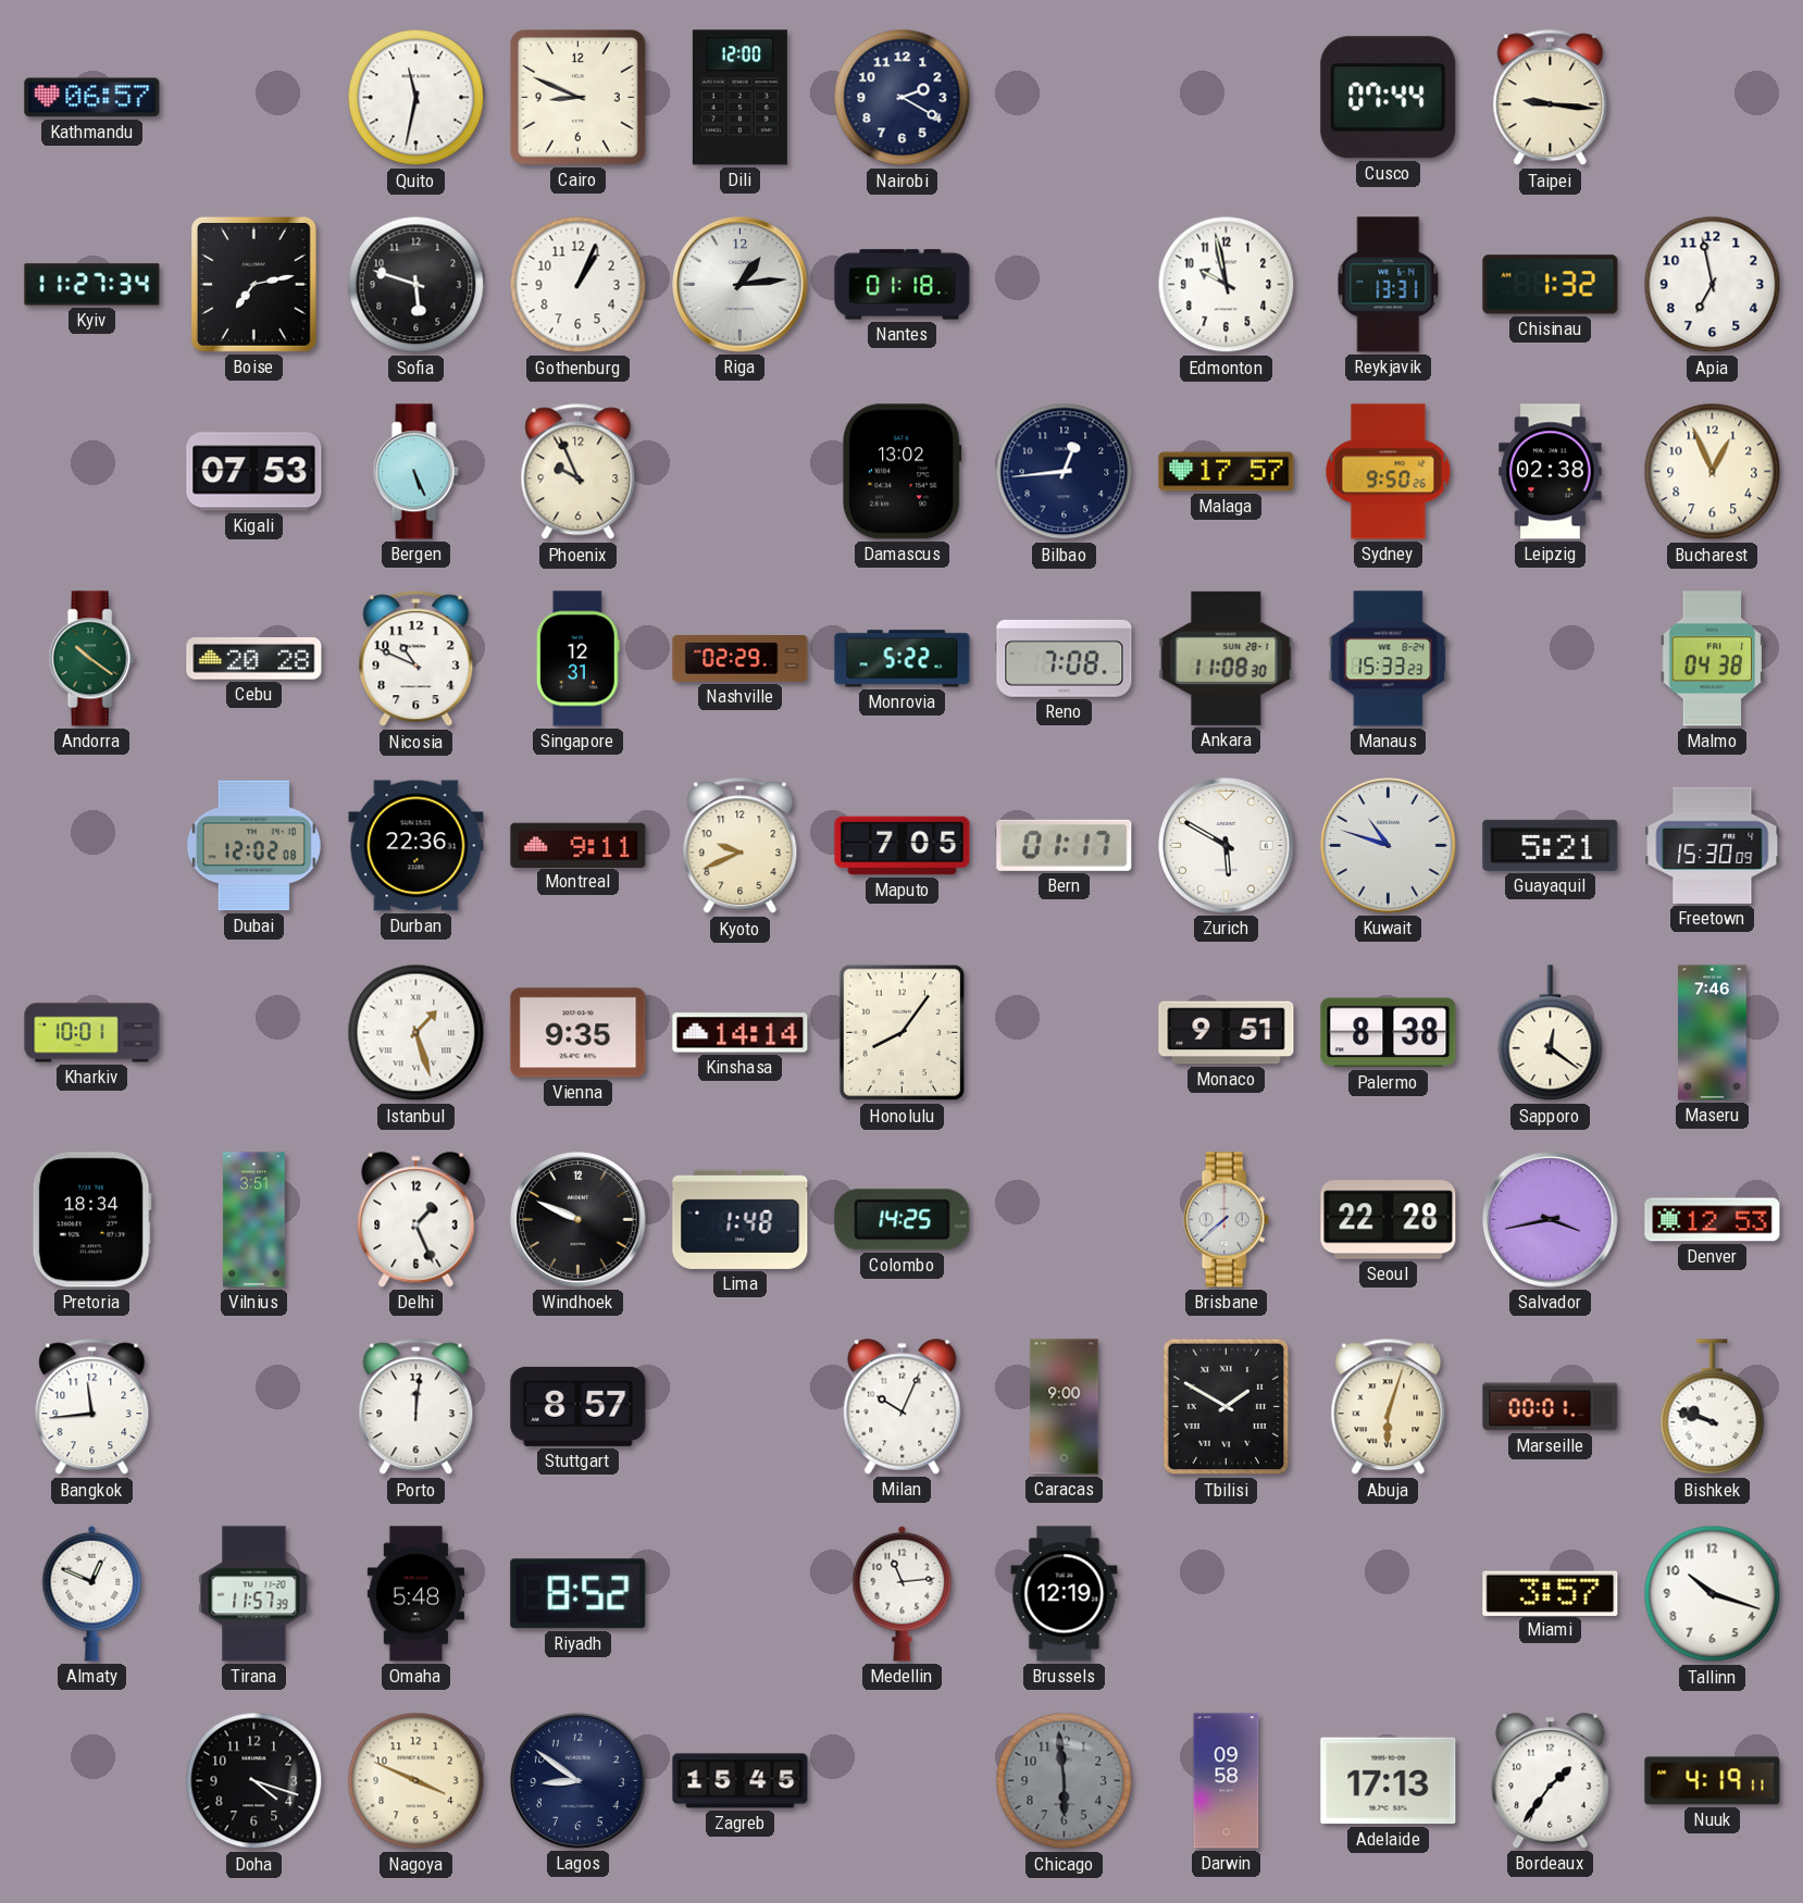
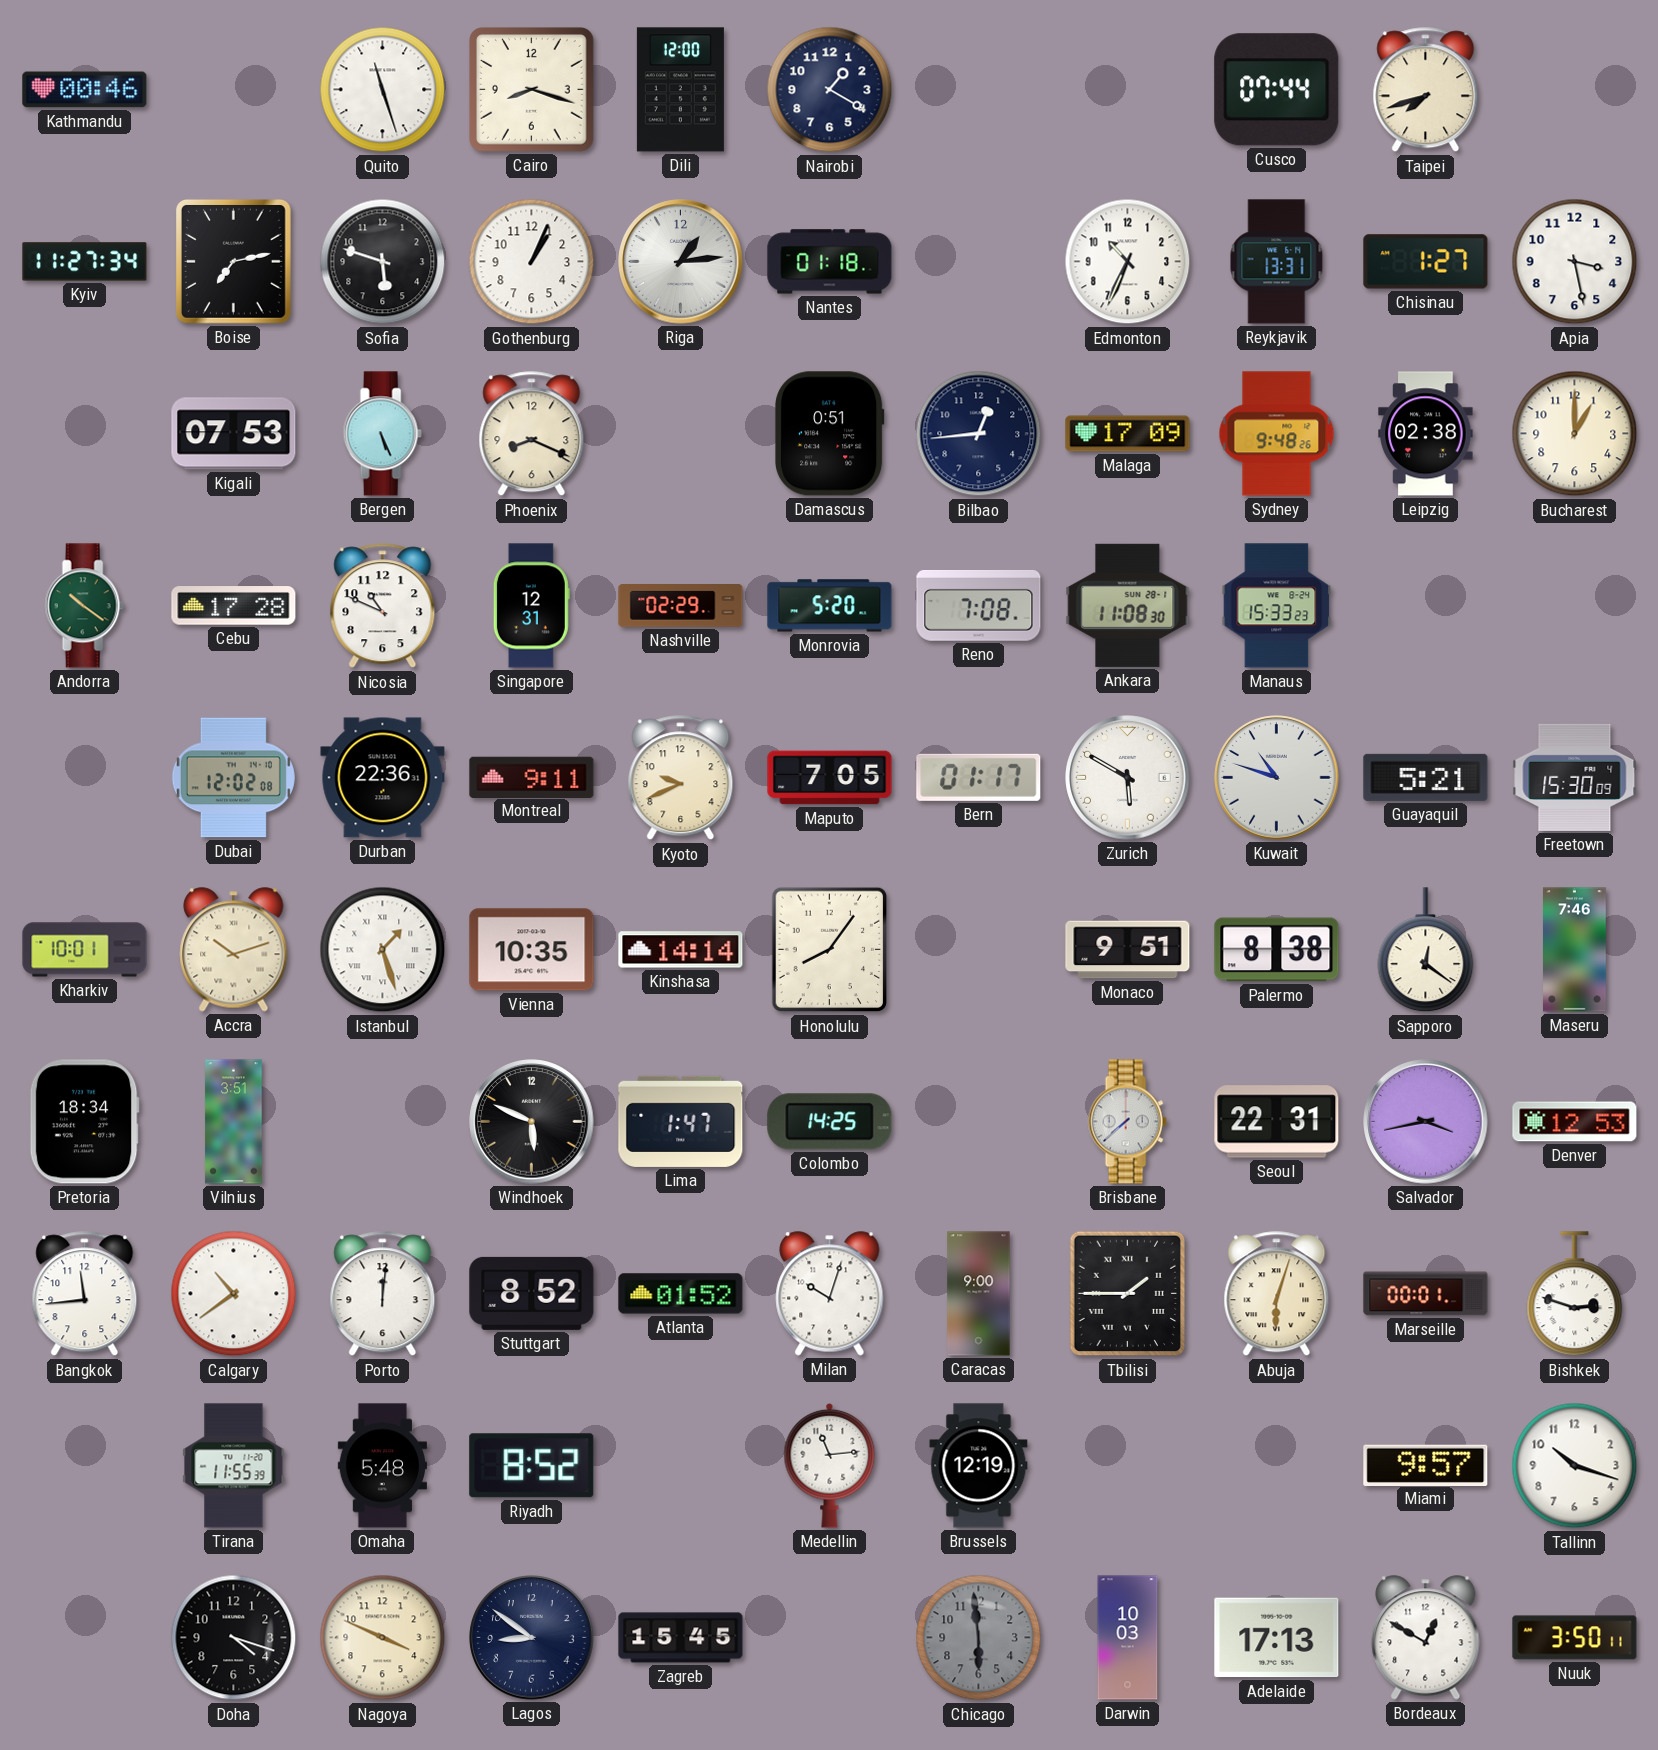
Kathmandu: 06:57 -> 00:46
Quito: 11:32 -> 11:27
Cairo: 8:49 -> 8:18
Nairobi: 2:20 -> 1:20
Taipei: 9:16 -> 7:42
Edmonton: 9:58 -> 10:34
Chisinau: 1:32 -> 1:27
Apia: 6:58 -> 3:28
Phoenix: 9:56 -> 8:19
Damascus: 13:02 -> 0:51
Malaga: 17:57 -> 17:09
Sydney: 9:50 -> 9:48
Bucharest: 12:56 -> 1:00
Cebu: 20:28 -> 17:28
Monrovia: 5:22 -> 5:20
Malmo: 04:38 -> none
Accra: none -> 10:12
Vienna: 9:35 -> 10:35
Delhi: 1:26 -> none
Windhoek: 9:49 -> 5:49
Lima: 1:48 -> 1:47
Seoul: 22:28 -> 22:31
Calgary: none -> 10:39
Stuttgart: 8:57 -> 8:52
Atlanta: none -> 01:52
Milan: 10:04 -> 10:03
Tbilisi: 1:50 -> 1:45
Bishkek: 9:48 -> 2:48
Almaty: 12:49 -> none
Tirana: 11:57 -> 11:55
Miami: 3:57 -> 9:57
Darwin: 09:58 -> 10:03
Bordeaux: 1:36 -> 12:50
Nuuk: 4:19 -> 3:50
